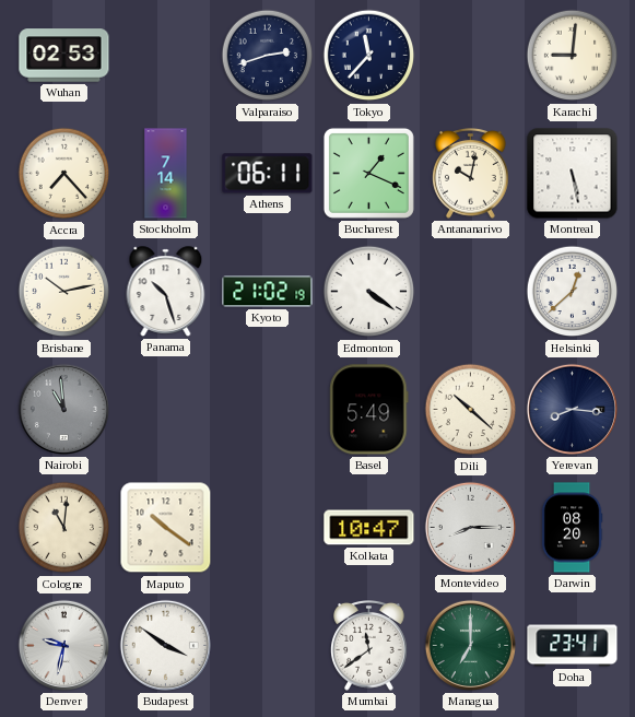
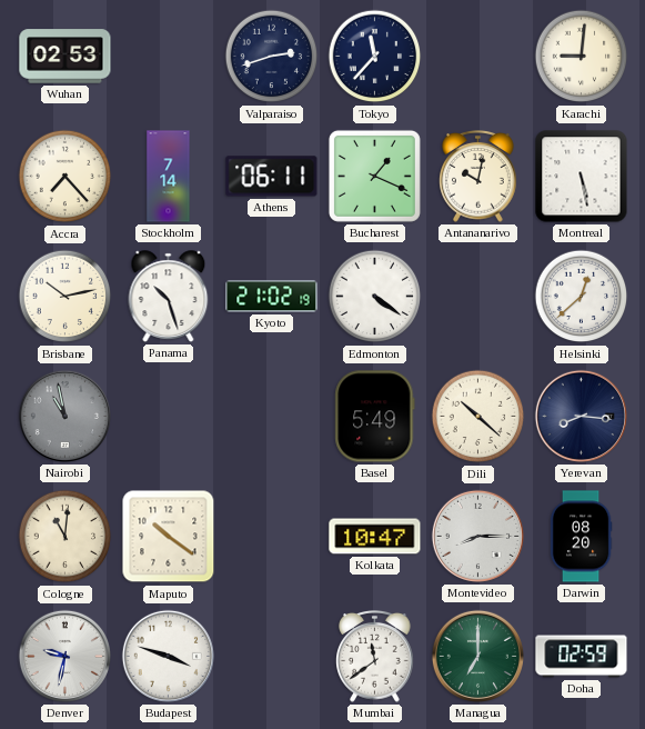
Nairobi: 10:59 -> 10:58
Budapest: 3:51 -> 3:48
Doha: 23:41 -> 02:59
